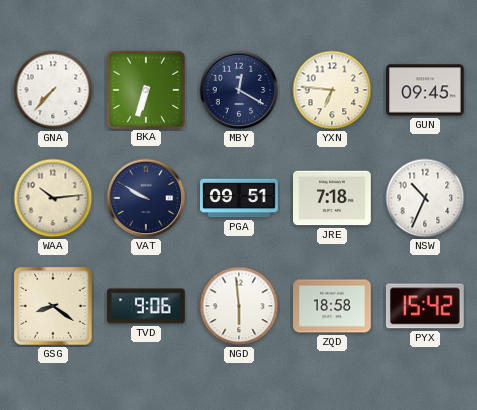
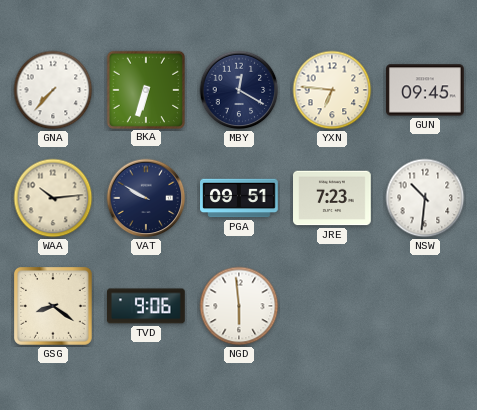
JRE: 7:18 -> 7:23
NSW: 10:34 -> 10:31
ZQD: 18:58 -> none
PYX: 15:42 -> none
